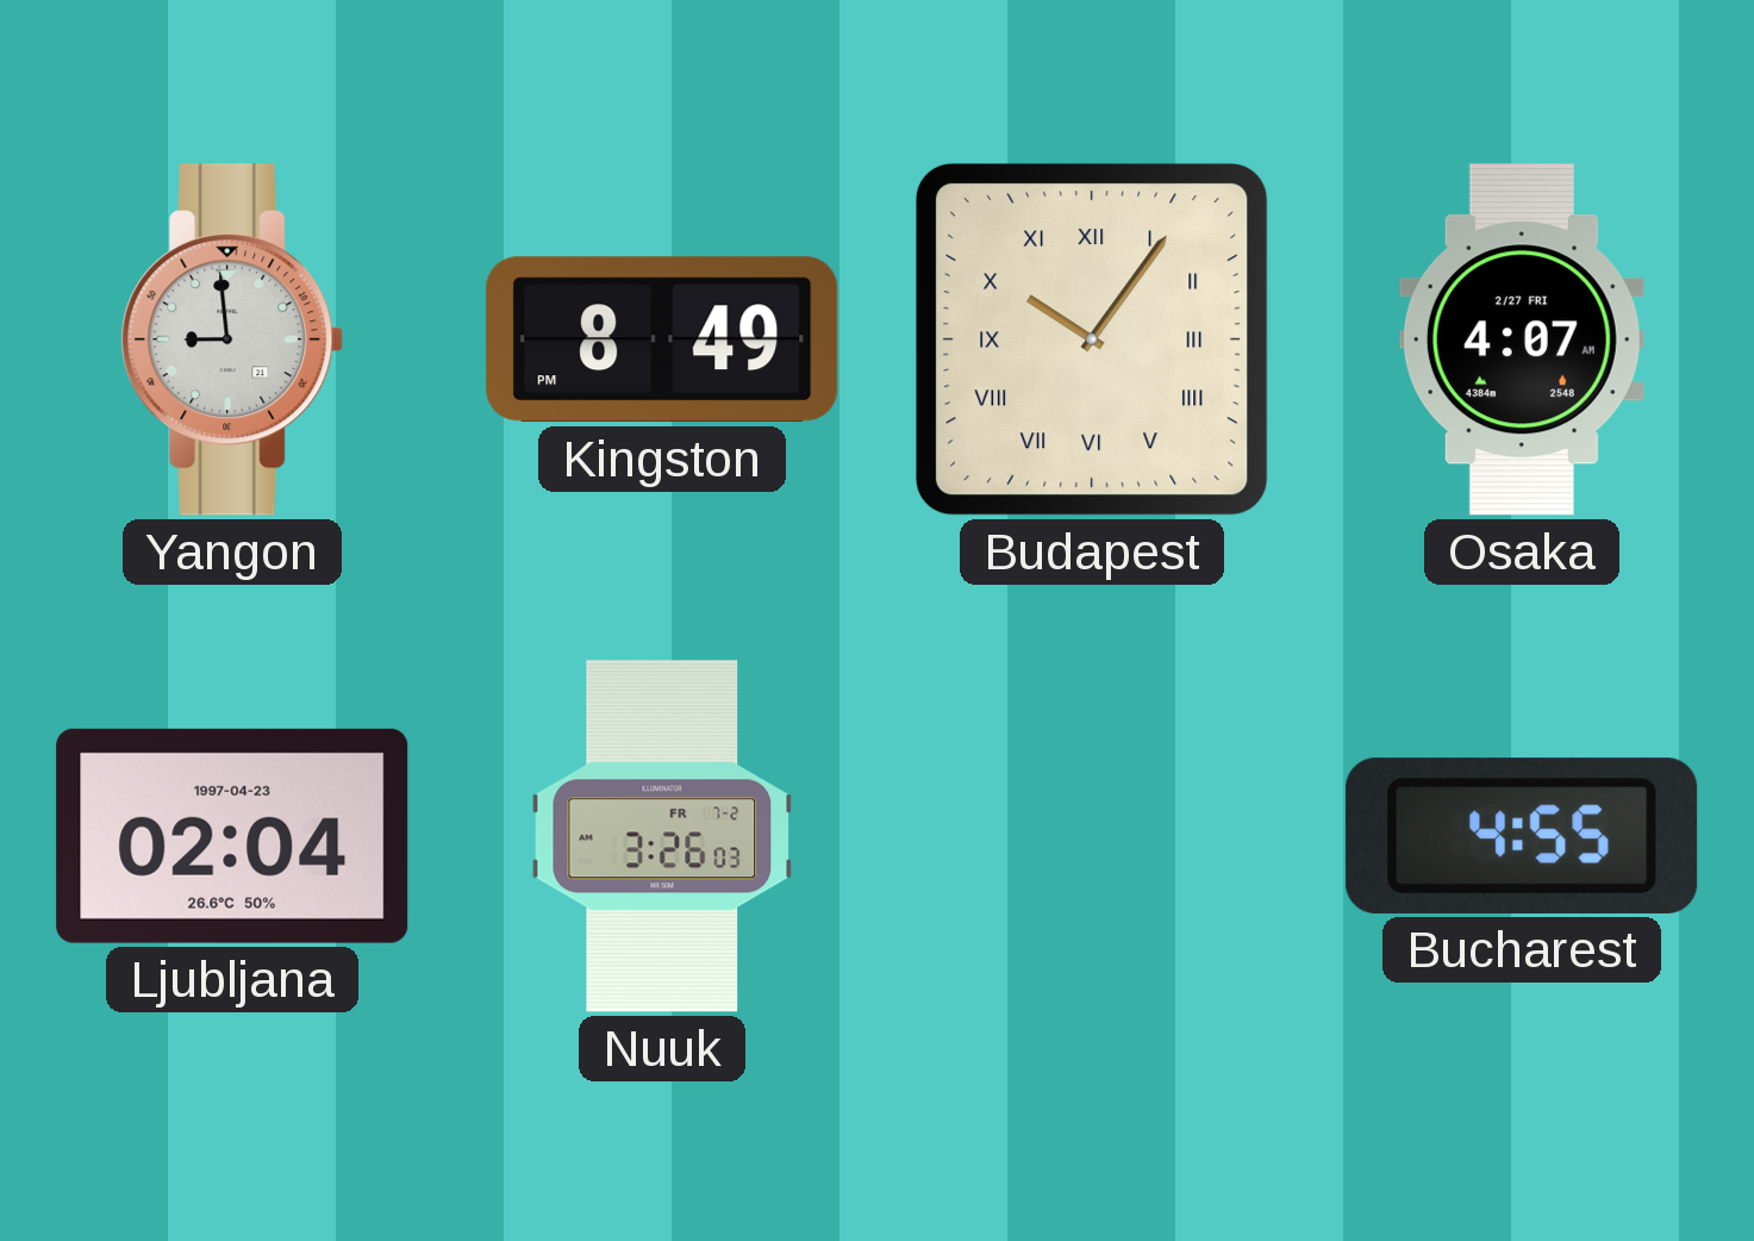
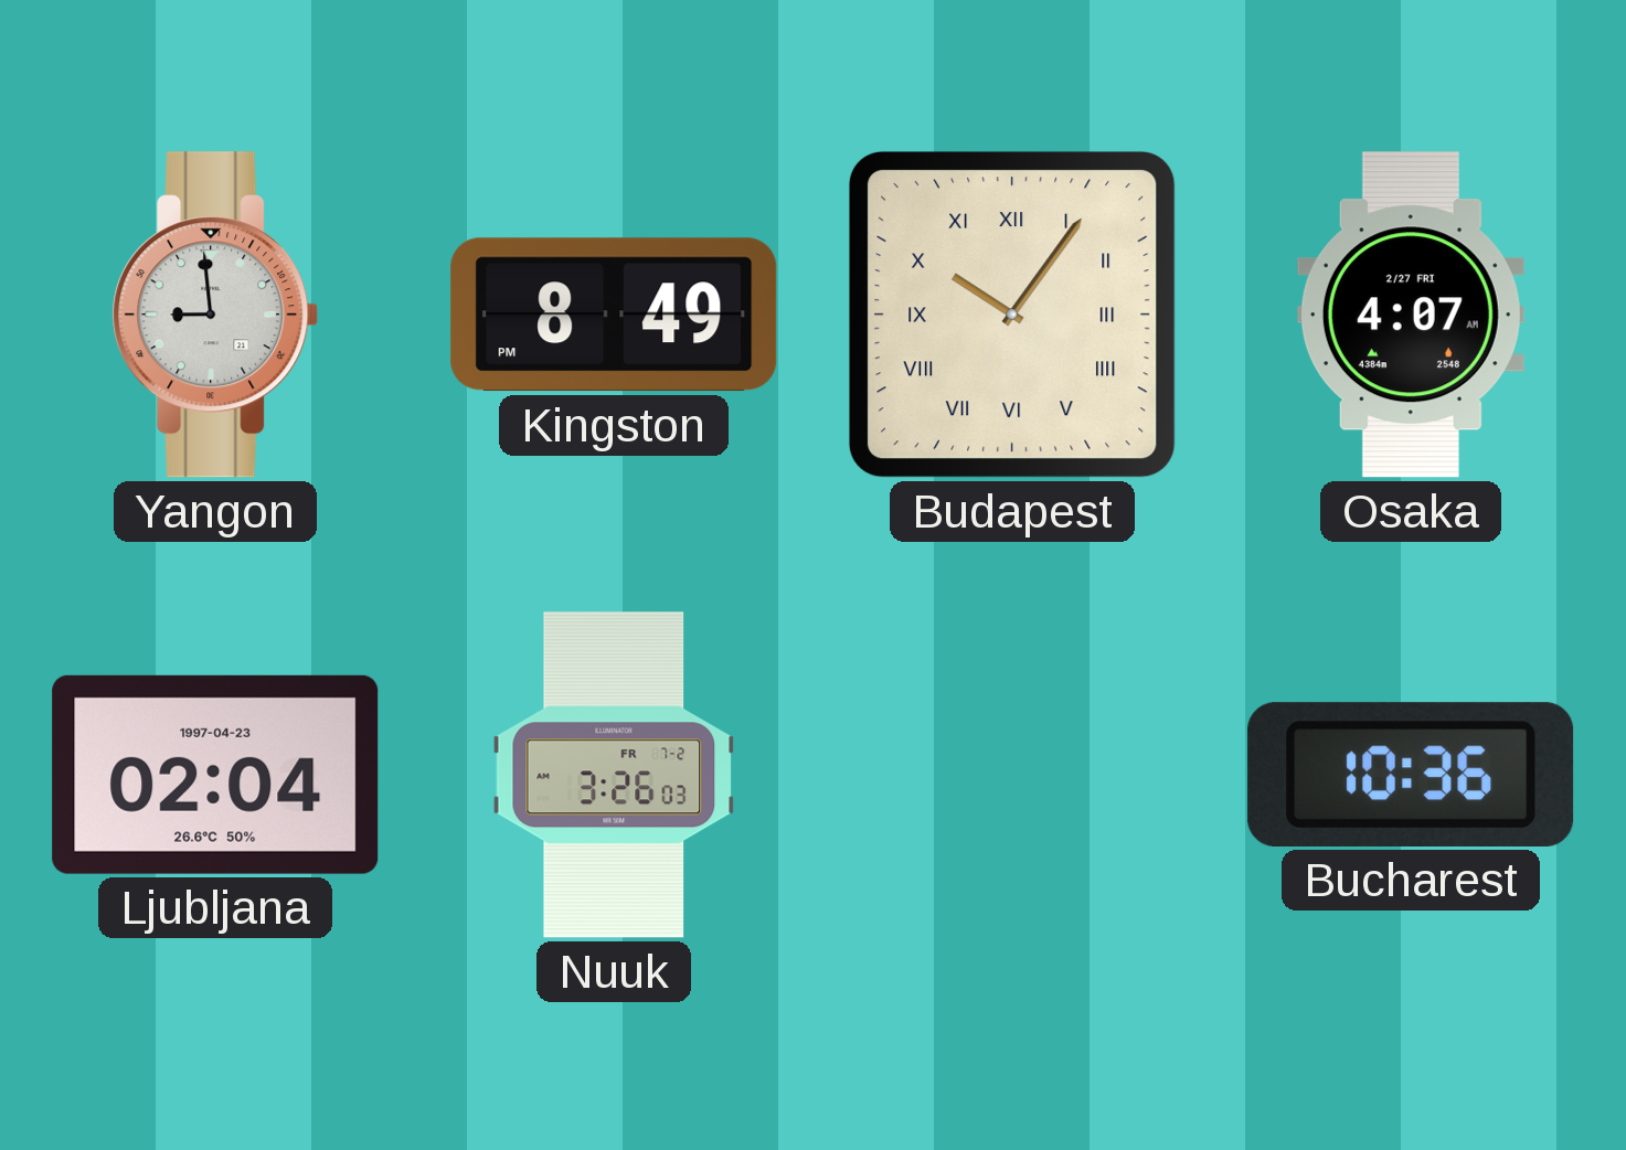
Bucharest: 4:55 -> 10:36
